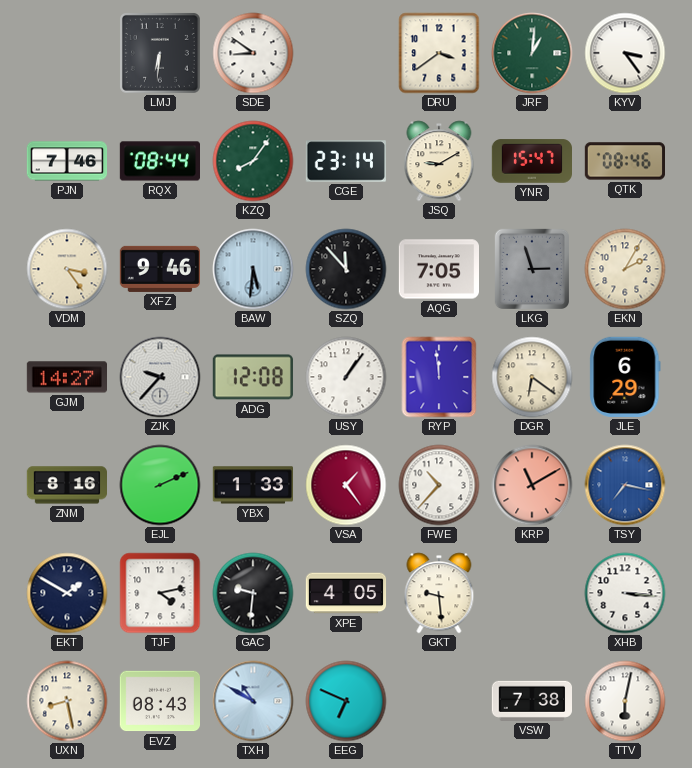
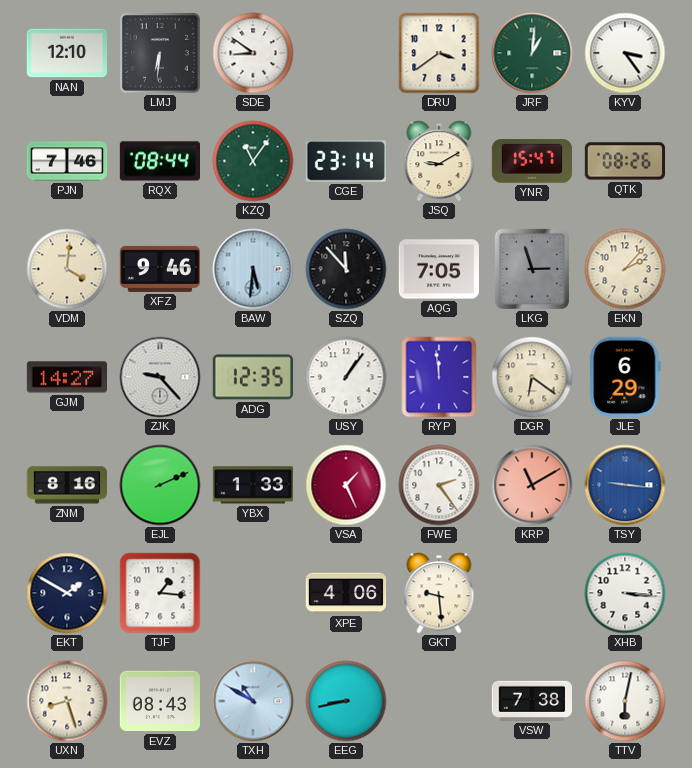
NAN: none -> 12:10
KZQ: 8:06 -> 11:06
QTK: 08:46 -> 08:26
VDM: 3:24 -> 4:01
EKN: 2:05 -> 2:07
ZJK: 9:37 -> 9:23
ADG: 12:08 -> 12:35
VSA: 1:24 -> 1:26
FWE: 10:37 -> 2:24
TSY: 7:17 -> 9:16
TJF: 4:13 -> 1:16
GAC: 9:31 -> none
XPE: 4:05 -> 4:06
UXN: 8:28 -> 8:27
EEG: 6:49 -> 8:43
